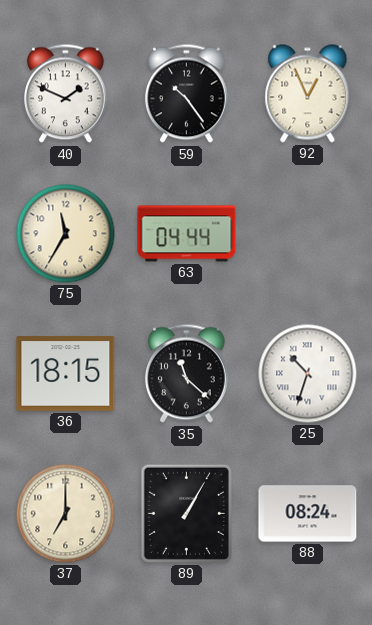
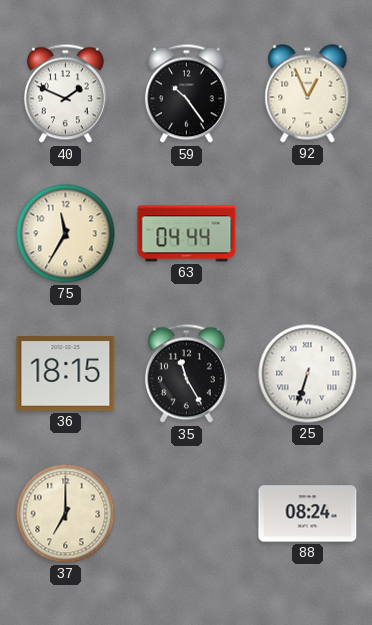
35: 11:22 -> 11:25
25: 10:33 -> 6:33
89: 1:05 -> none
